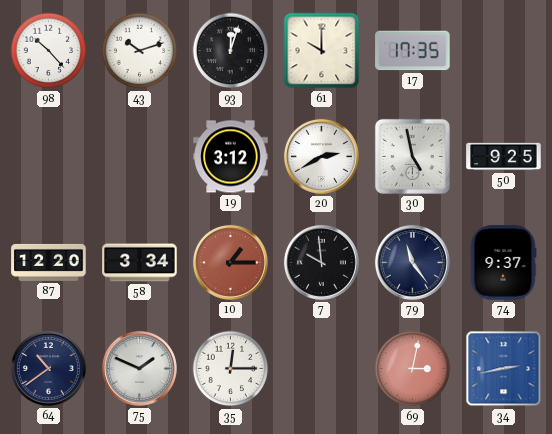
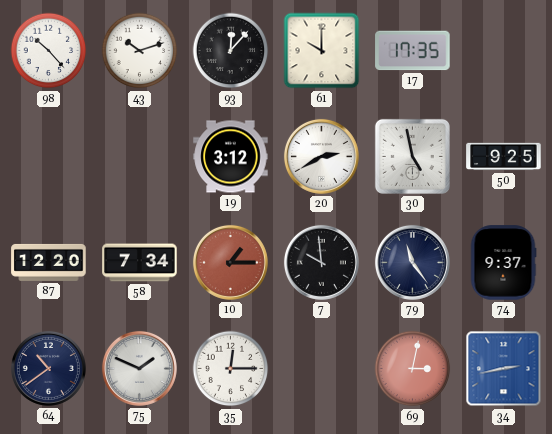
93: 12:03 -> 12:07
58: 3:34 -> 7:34
